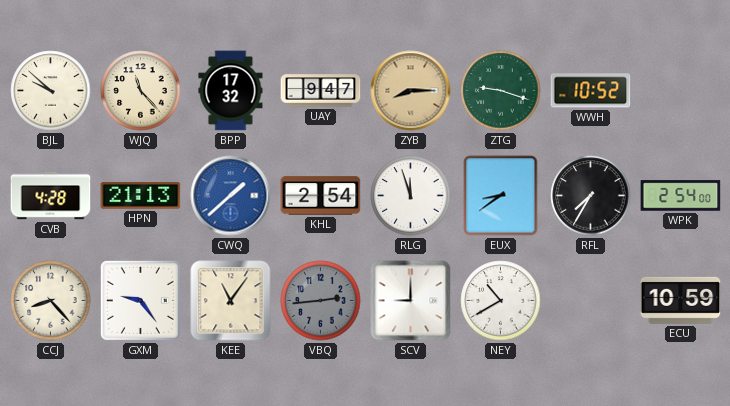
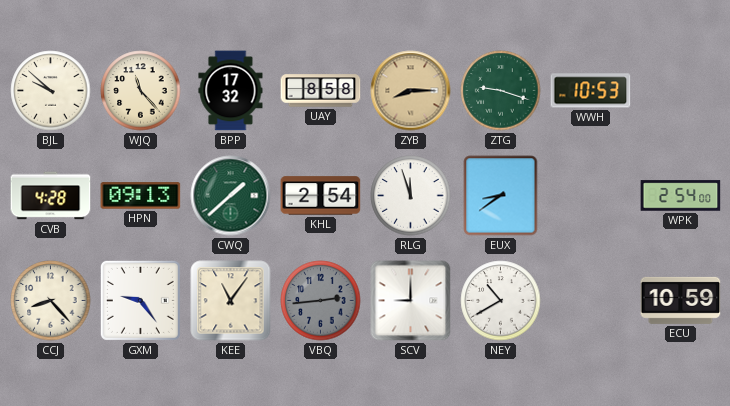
UAY: 9:47 -> 8:58
WWH: 10:52 -> 10:53
HPN: 21:13 -> 09:13
CWQ dial: blue -> green
RFL: 7:35 -> none
